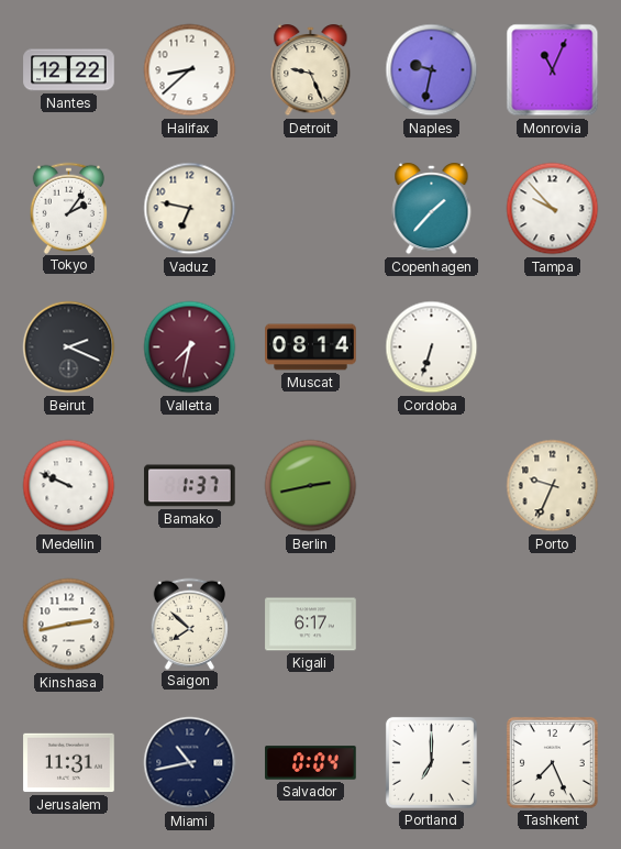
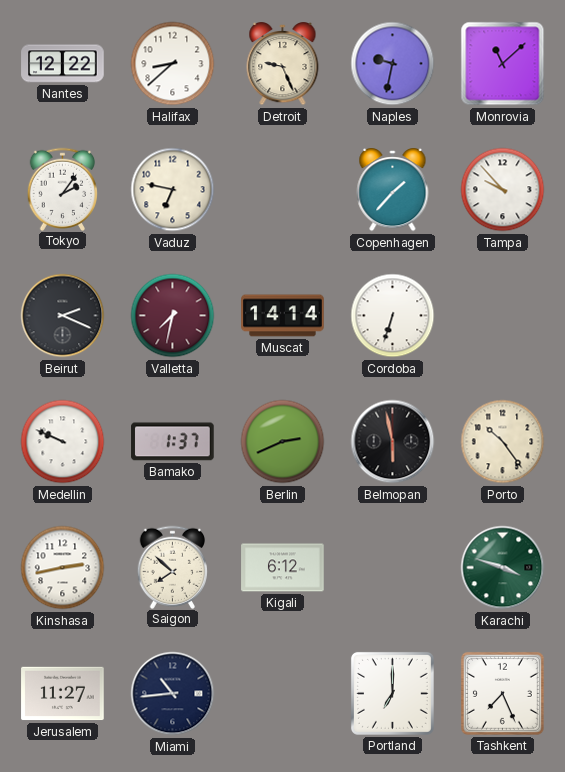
Monrovia: 11:04 -> 11:08
Muscat: 08:14 -> 14:14
Berlin: 2:43 -> 2:41
Belmopan: none -> 5:58
Porto: 9:34 -> 10:24
Kigali: 6:17 -> 6:12
Karachi: none -> 3:48
Jerusalem: 11:31 -> 11:27
Miami: 10:43 -> 10:44
Salvador: 0:04 -> none
